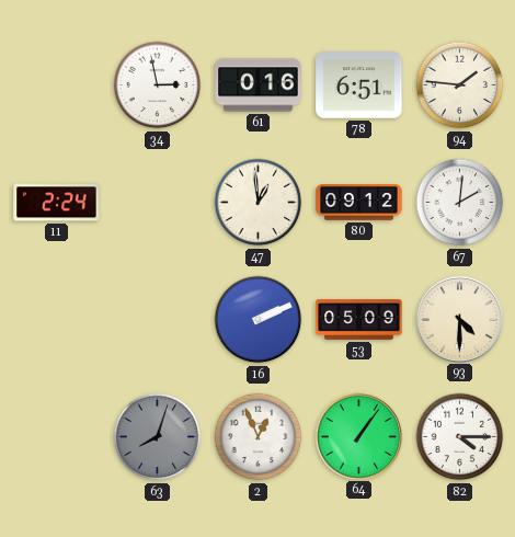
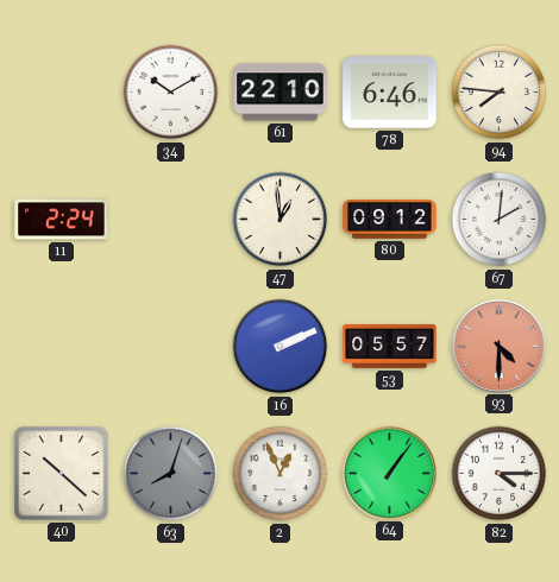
34: 2:58 -> 10:10
61: 0:16 -> 22:10
78: 6:51 -> 6:46
94: 1:46 -> 7:46
53: 05:09 -> 05:57
93 dial: cream -> salmon
40: none -> 10:22
